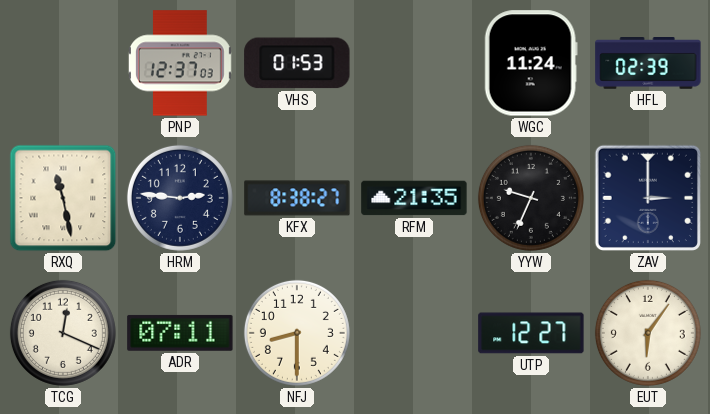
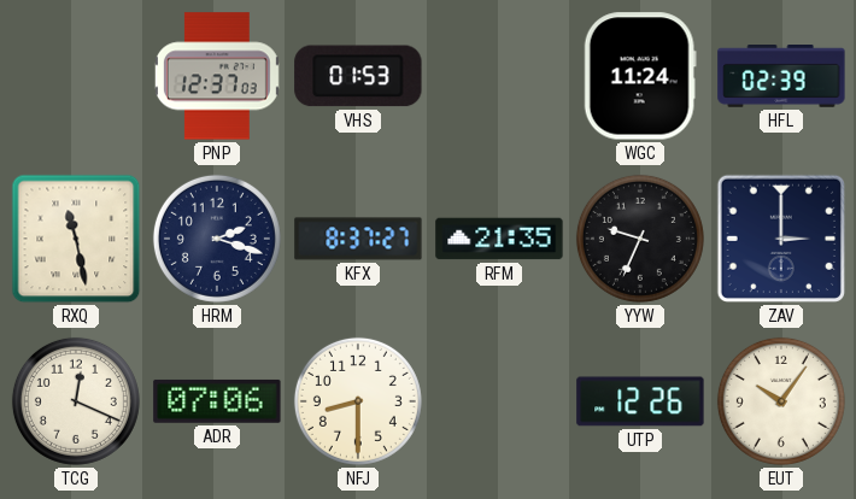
HRM: 2:46 -> 2:18
KFX: 8:38 -> 8:37
ADR: 07:11 -> 07:06
UTP: 12:27 -> 12:26
EUT: 6:06 -> 10:06
